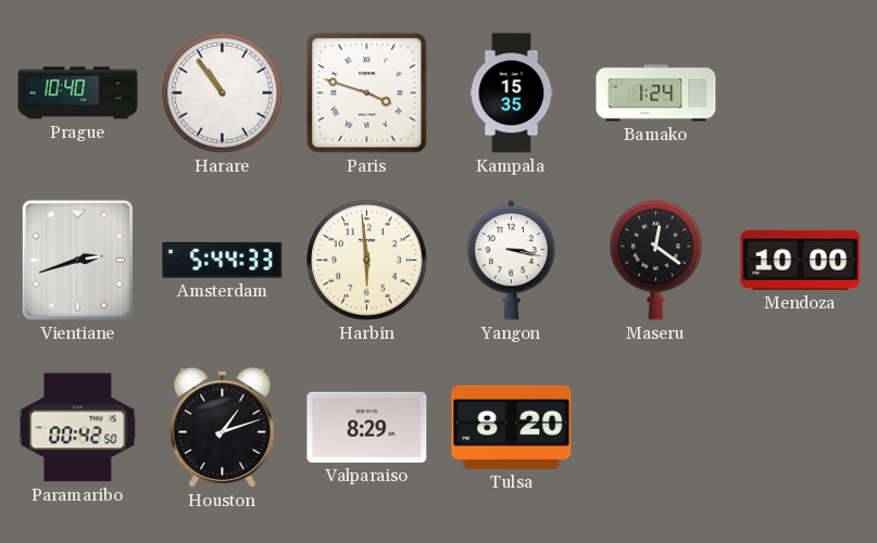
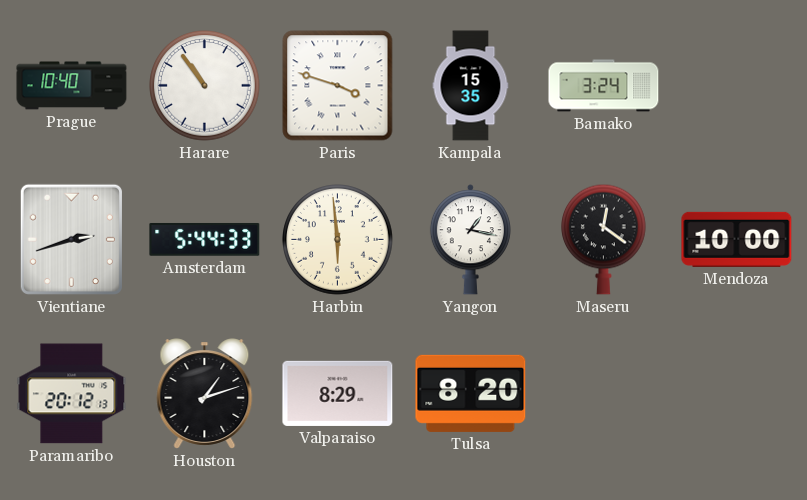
Bamako: 1:24 -> 3:24
Yangon: 3:17 -> 1:17
Paramaribo: 00:42 -> 20:12
